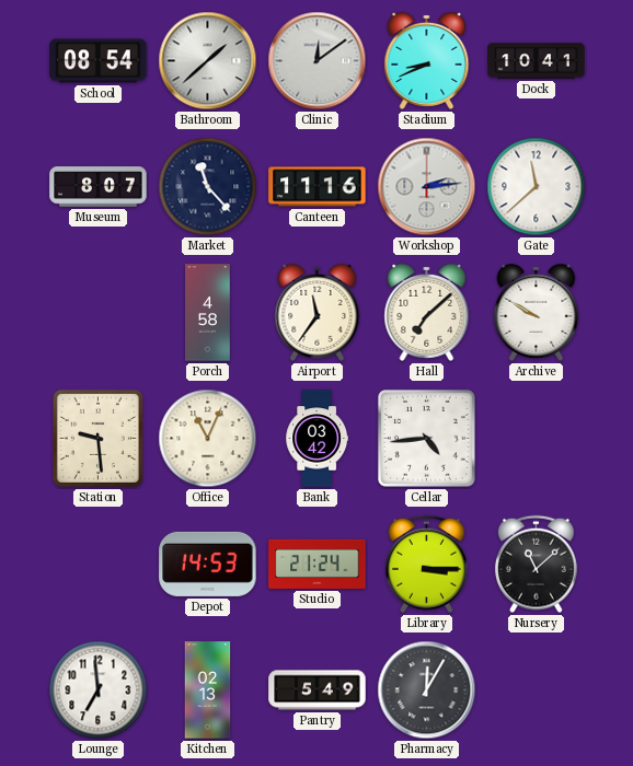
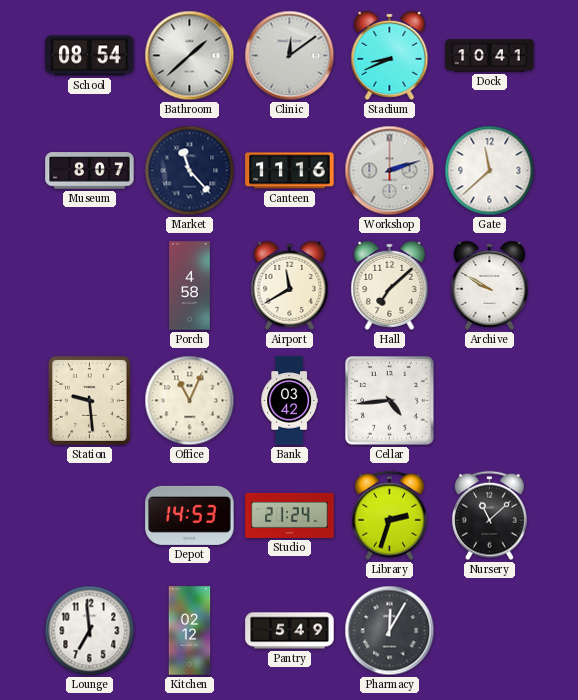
Workshop: 2:14 -> 2:12
Airport: 11:36 -> 11:40
Library: 3:15 -> 2:33
Kitchen: 02:13 -> 02:12
